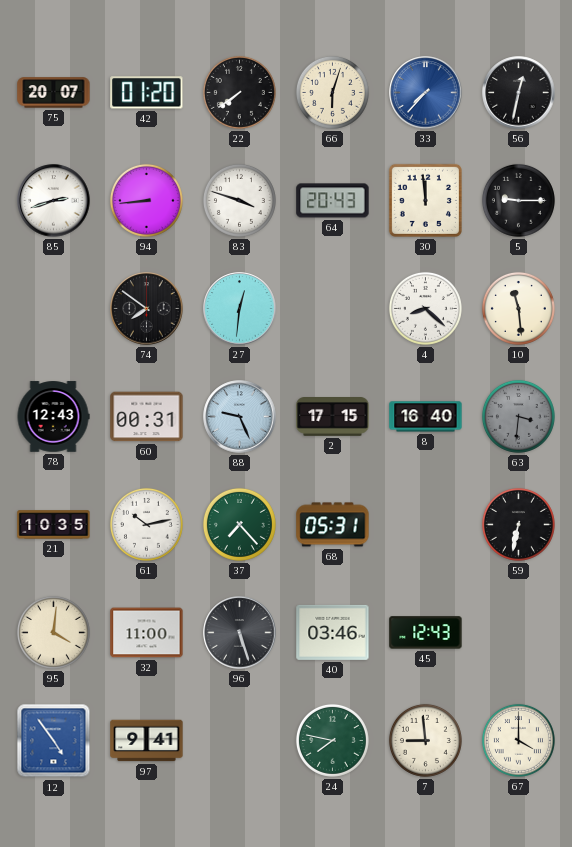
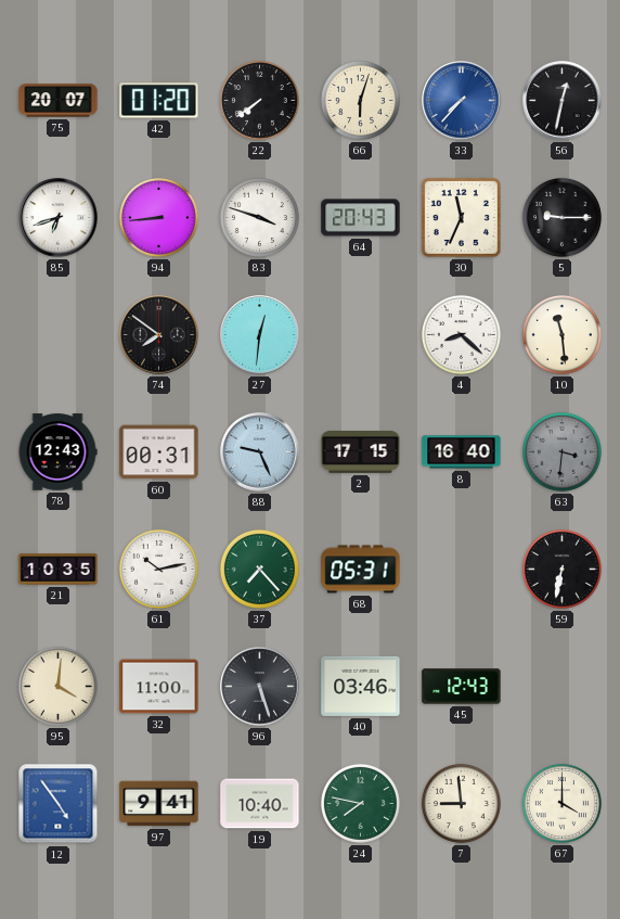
85: 2:42 -> 6:42
30: 11:59 -> 11:34
19: none -> 10:40
